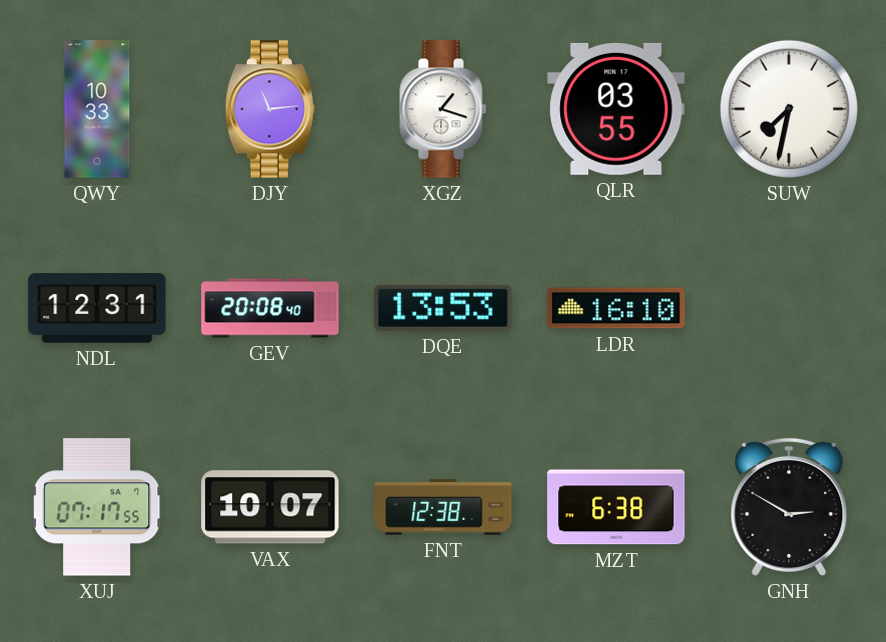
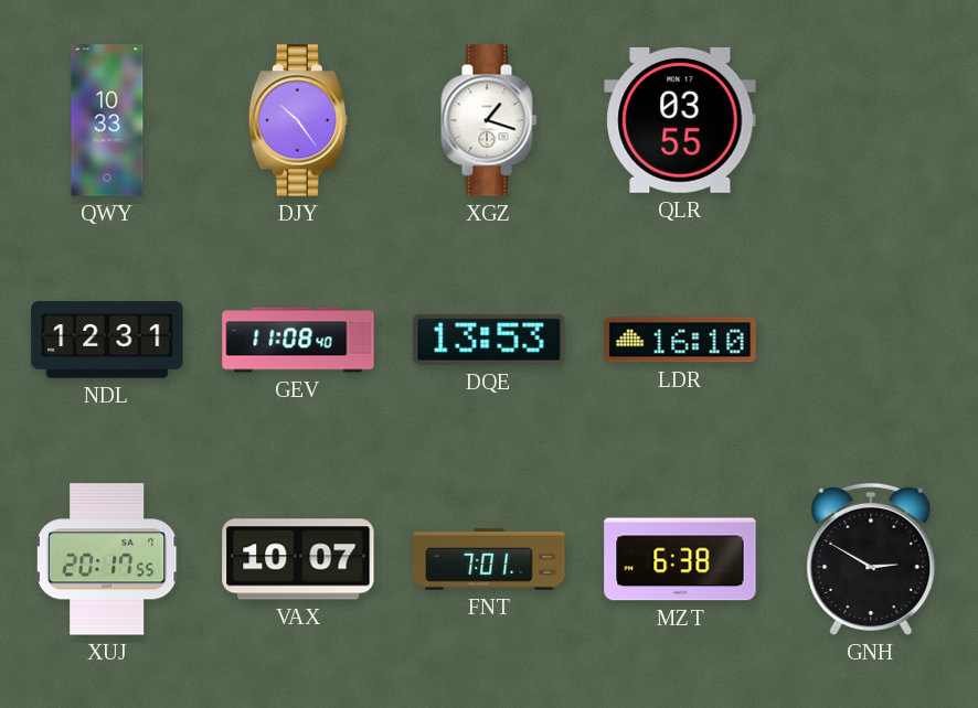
DJY: 11:14 -> 10:24
SUW: 7:32 -> none
GEV: 20:08 -> 11:08
XUJ: 07:17 -> 20:17
FNT: 12:38 -> 7:01
